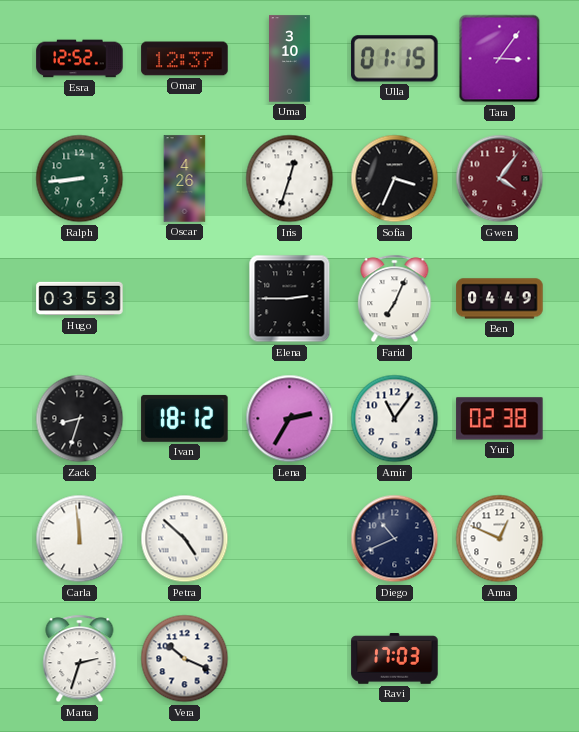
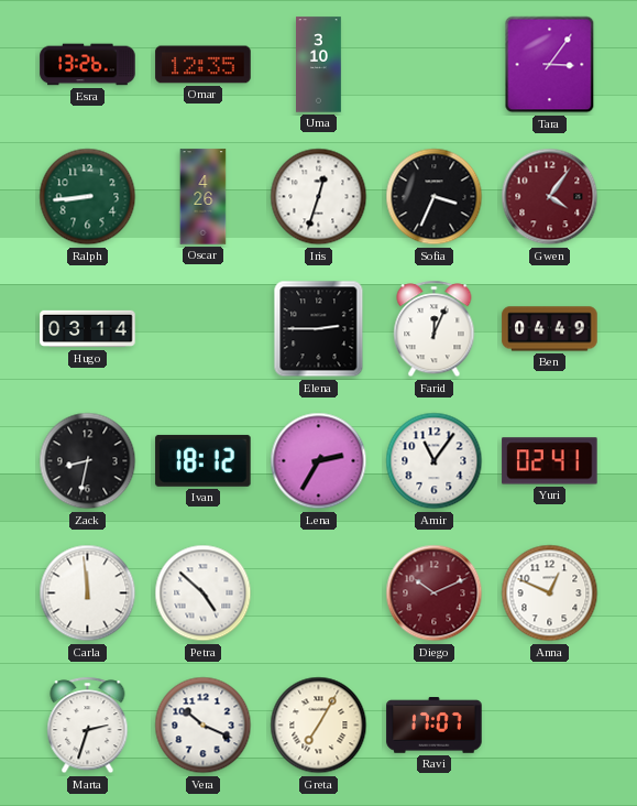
Esra: 12:52 -> 13:26
Omar: 12:37 -> 12:35
Ulla: 01:15 -> none
Hugo: 03:53 -> 03:14
Farid: 7:04 -> 12:04
Zack: 8:33 -> 8:32
Yuri: 02:38 -> 02:41
Diego: 10:41 -> 10:11
Diego dial: navy -> burgundy
Greta: none -> 7:05
Ravi: 17:03 -> 17:07
